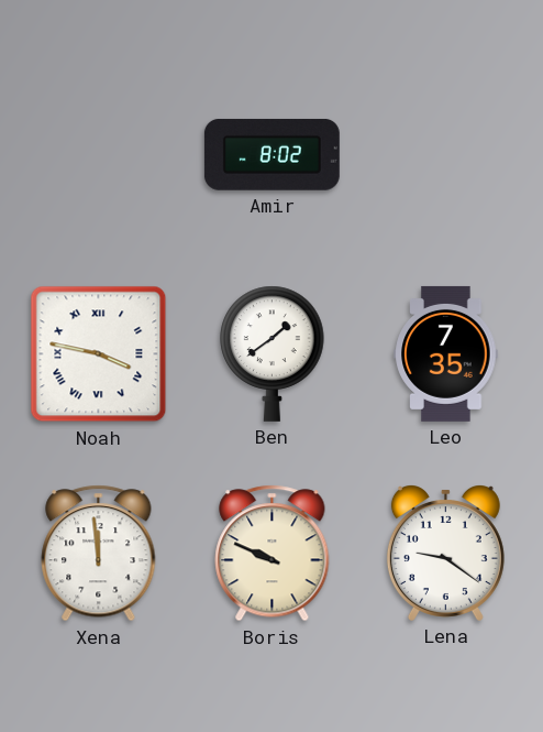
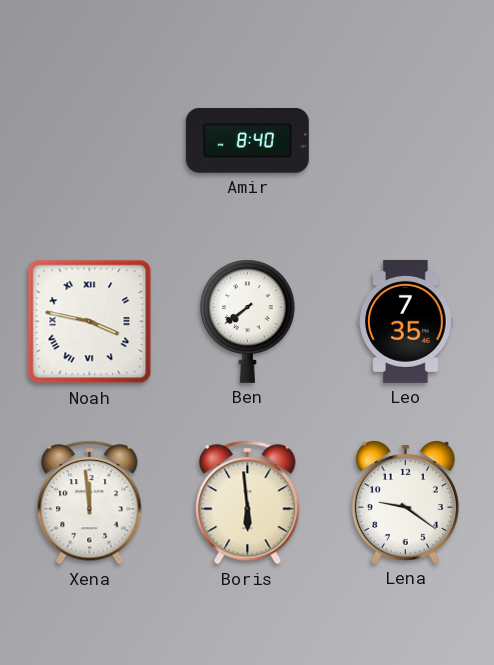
Amir: 8:02 -> 8:40
Ben: 1:39 -> 7:39
Boris: 9:49 -> 5:59
